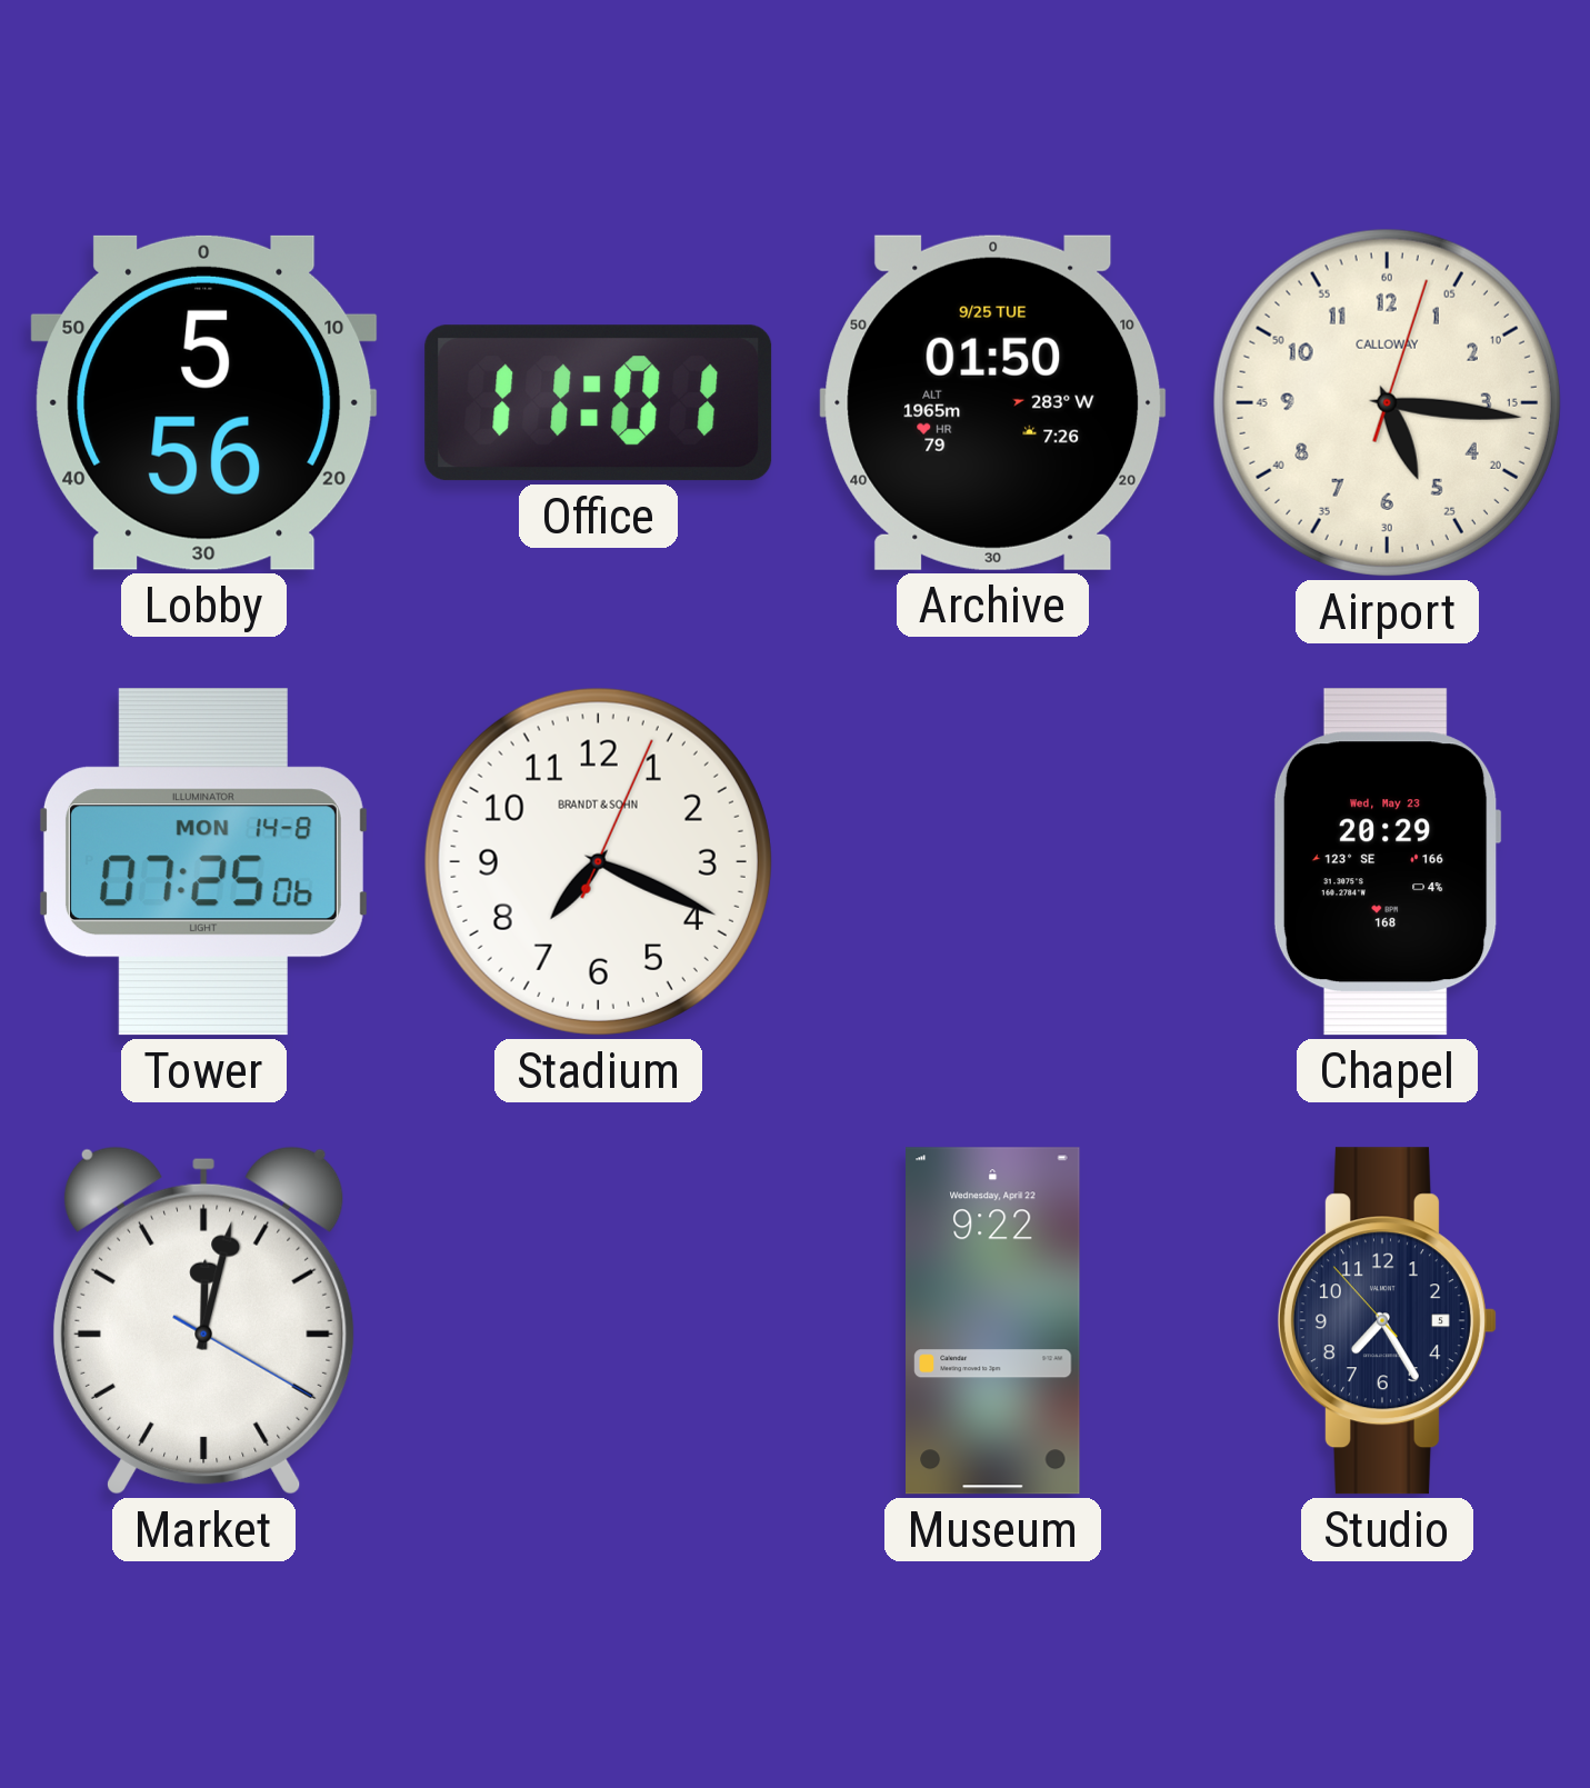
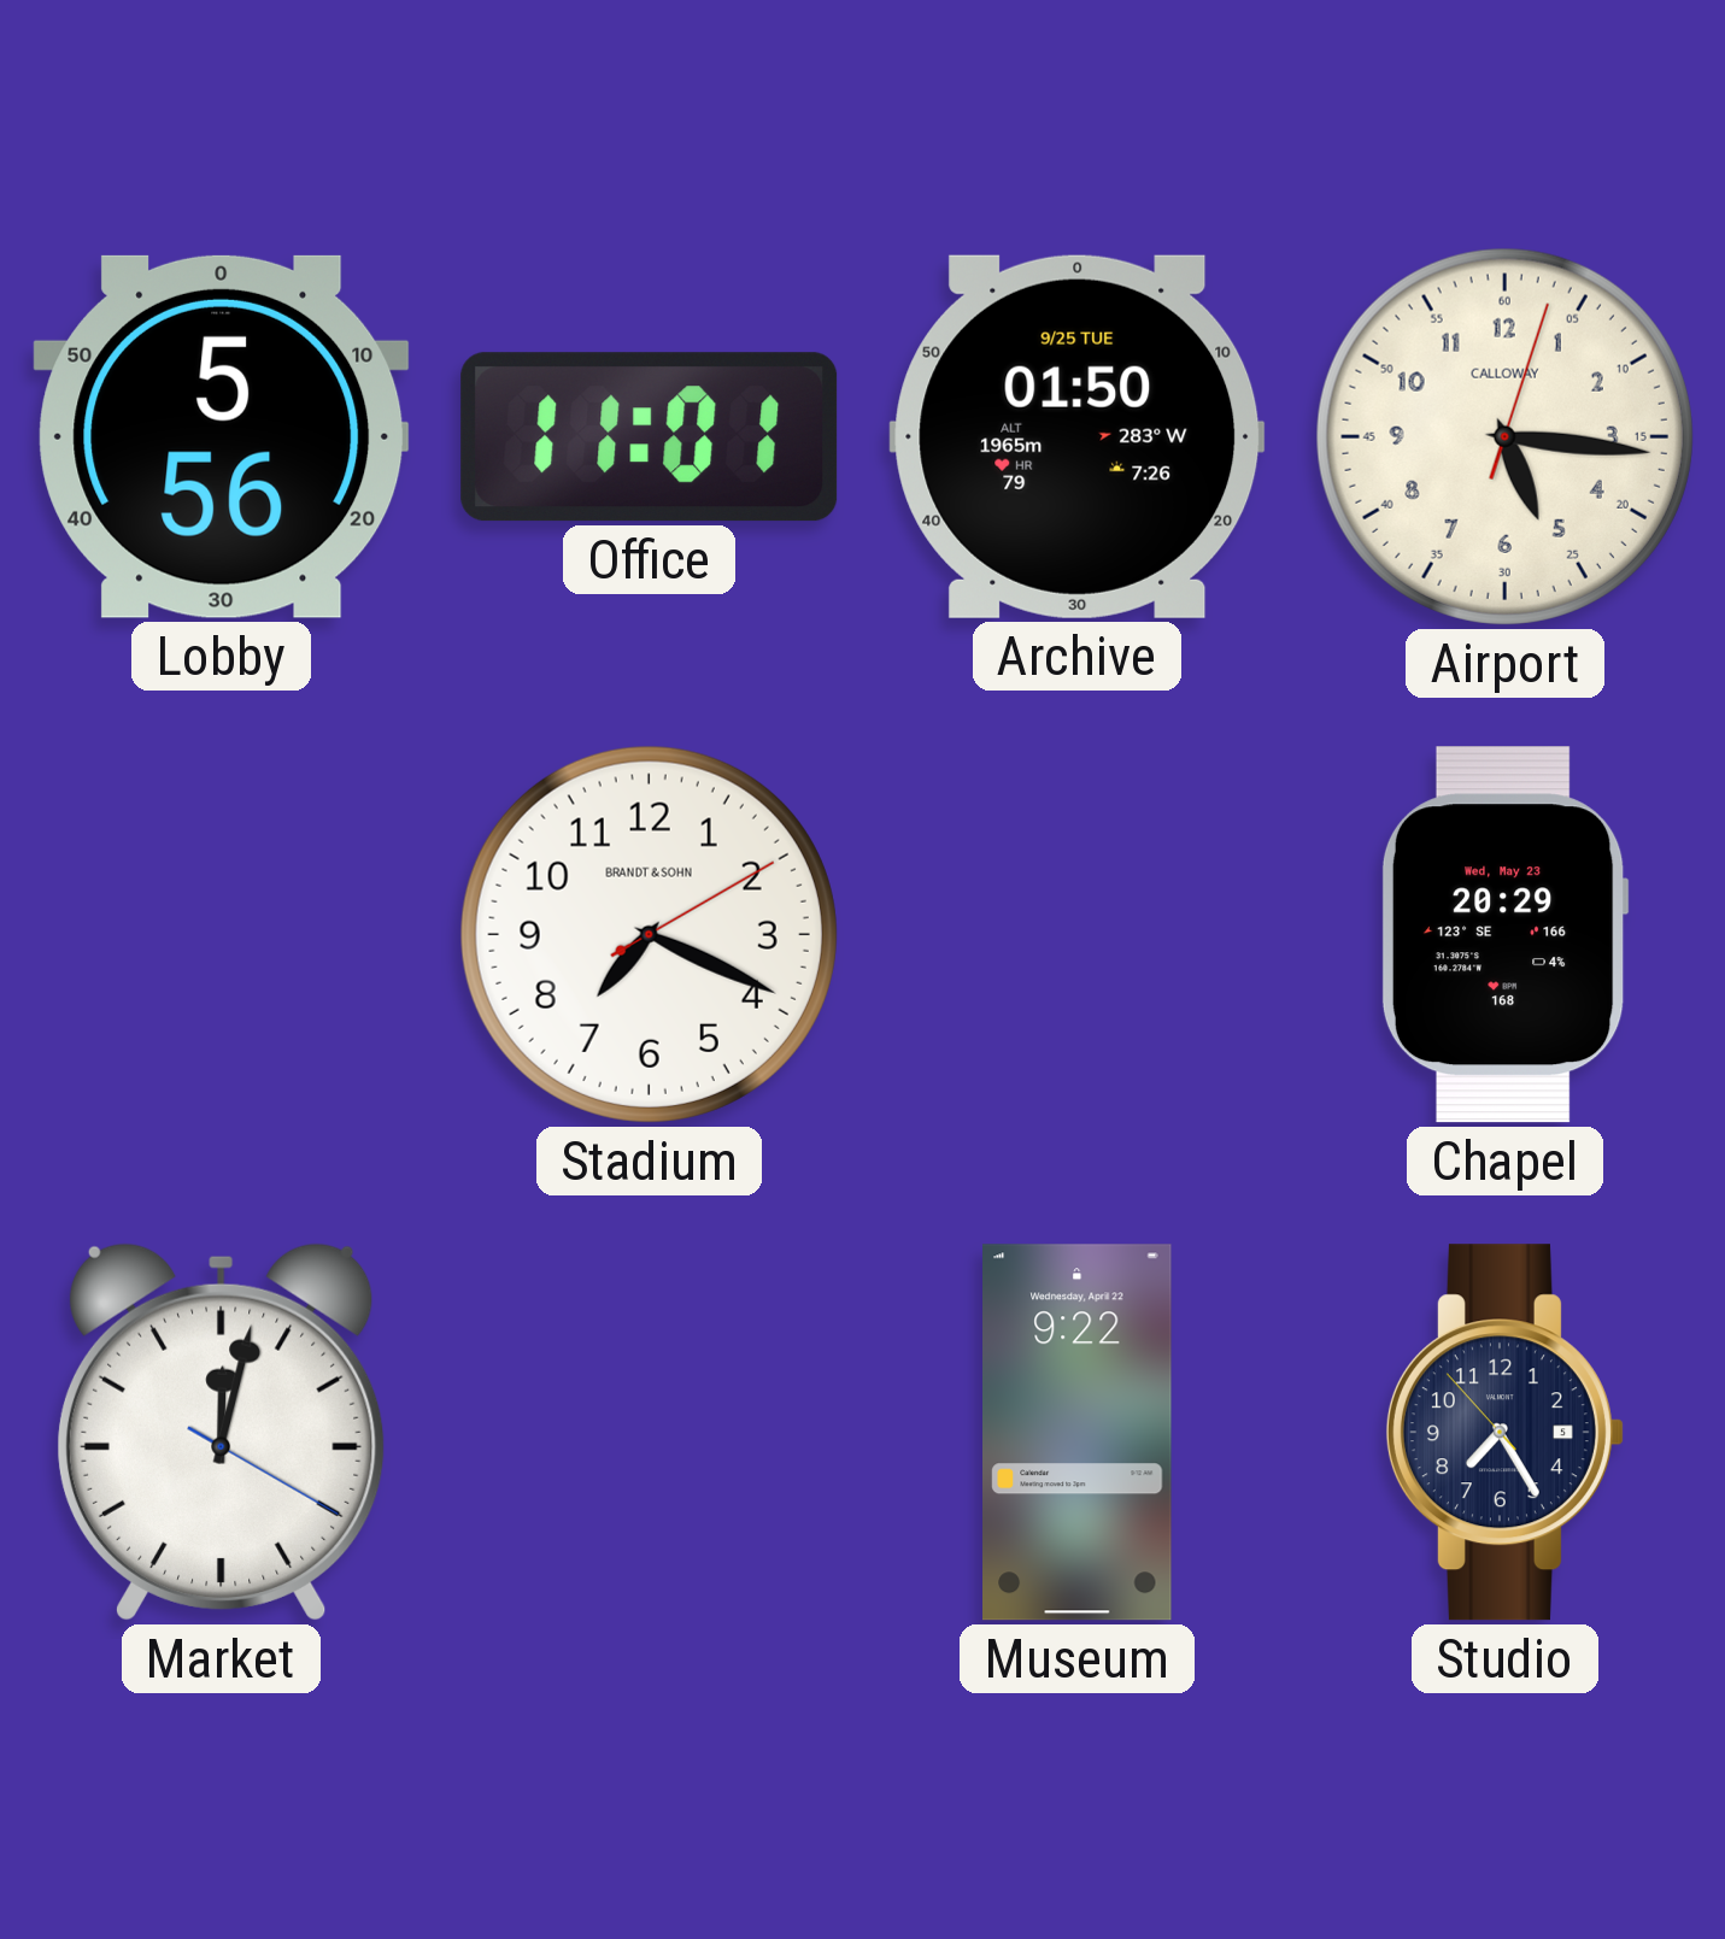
Tower: 07:25 -> none
Stadium: 7:19:04 -> 7:19:10
